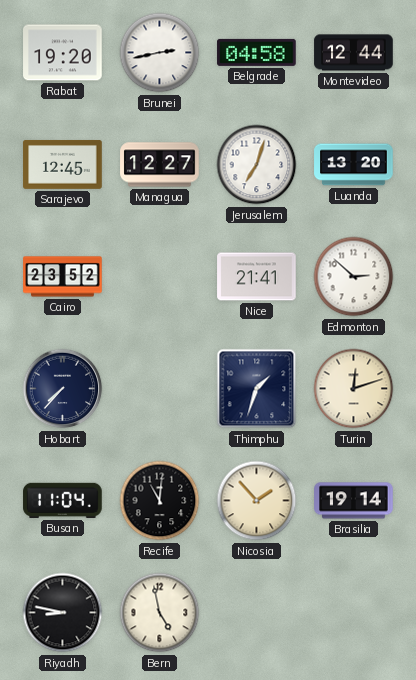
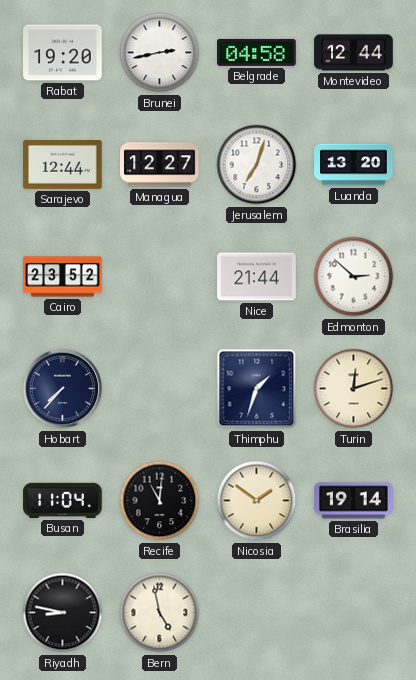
Sarajevo: 12:45 -> 12:44
Nice: 21:41 -> 21:44
Nicosia: 1:53 -> 1:51
